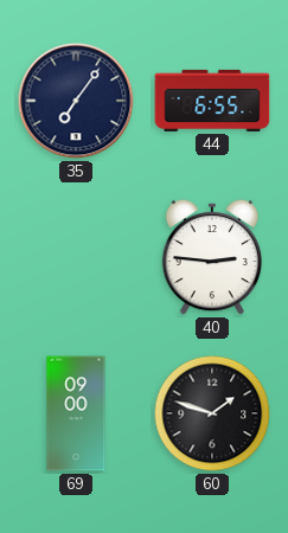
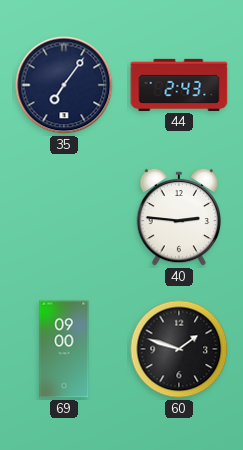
44: 6:55 -> 2:43
